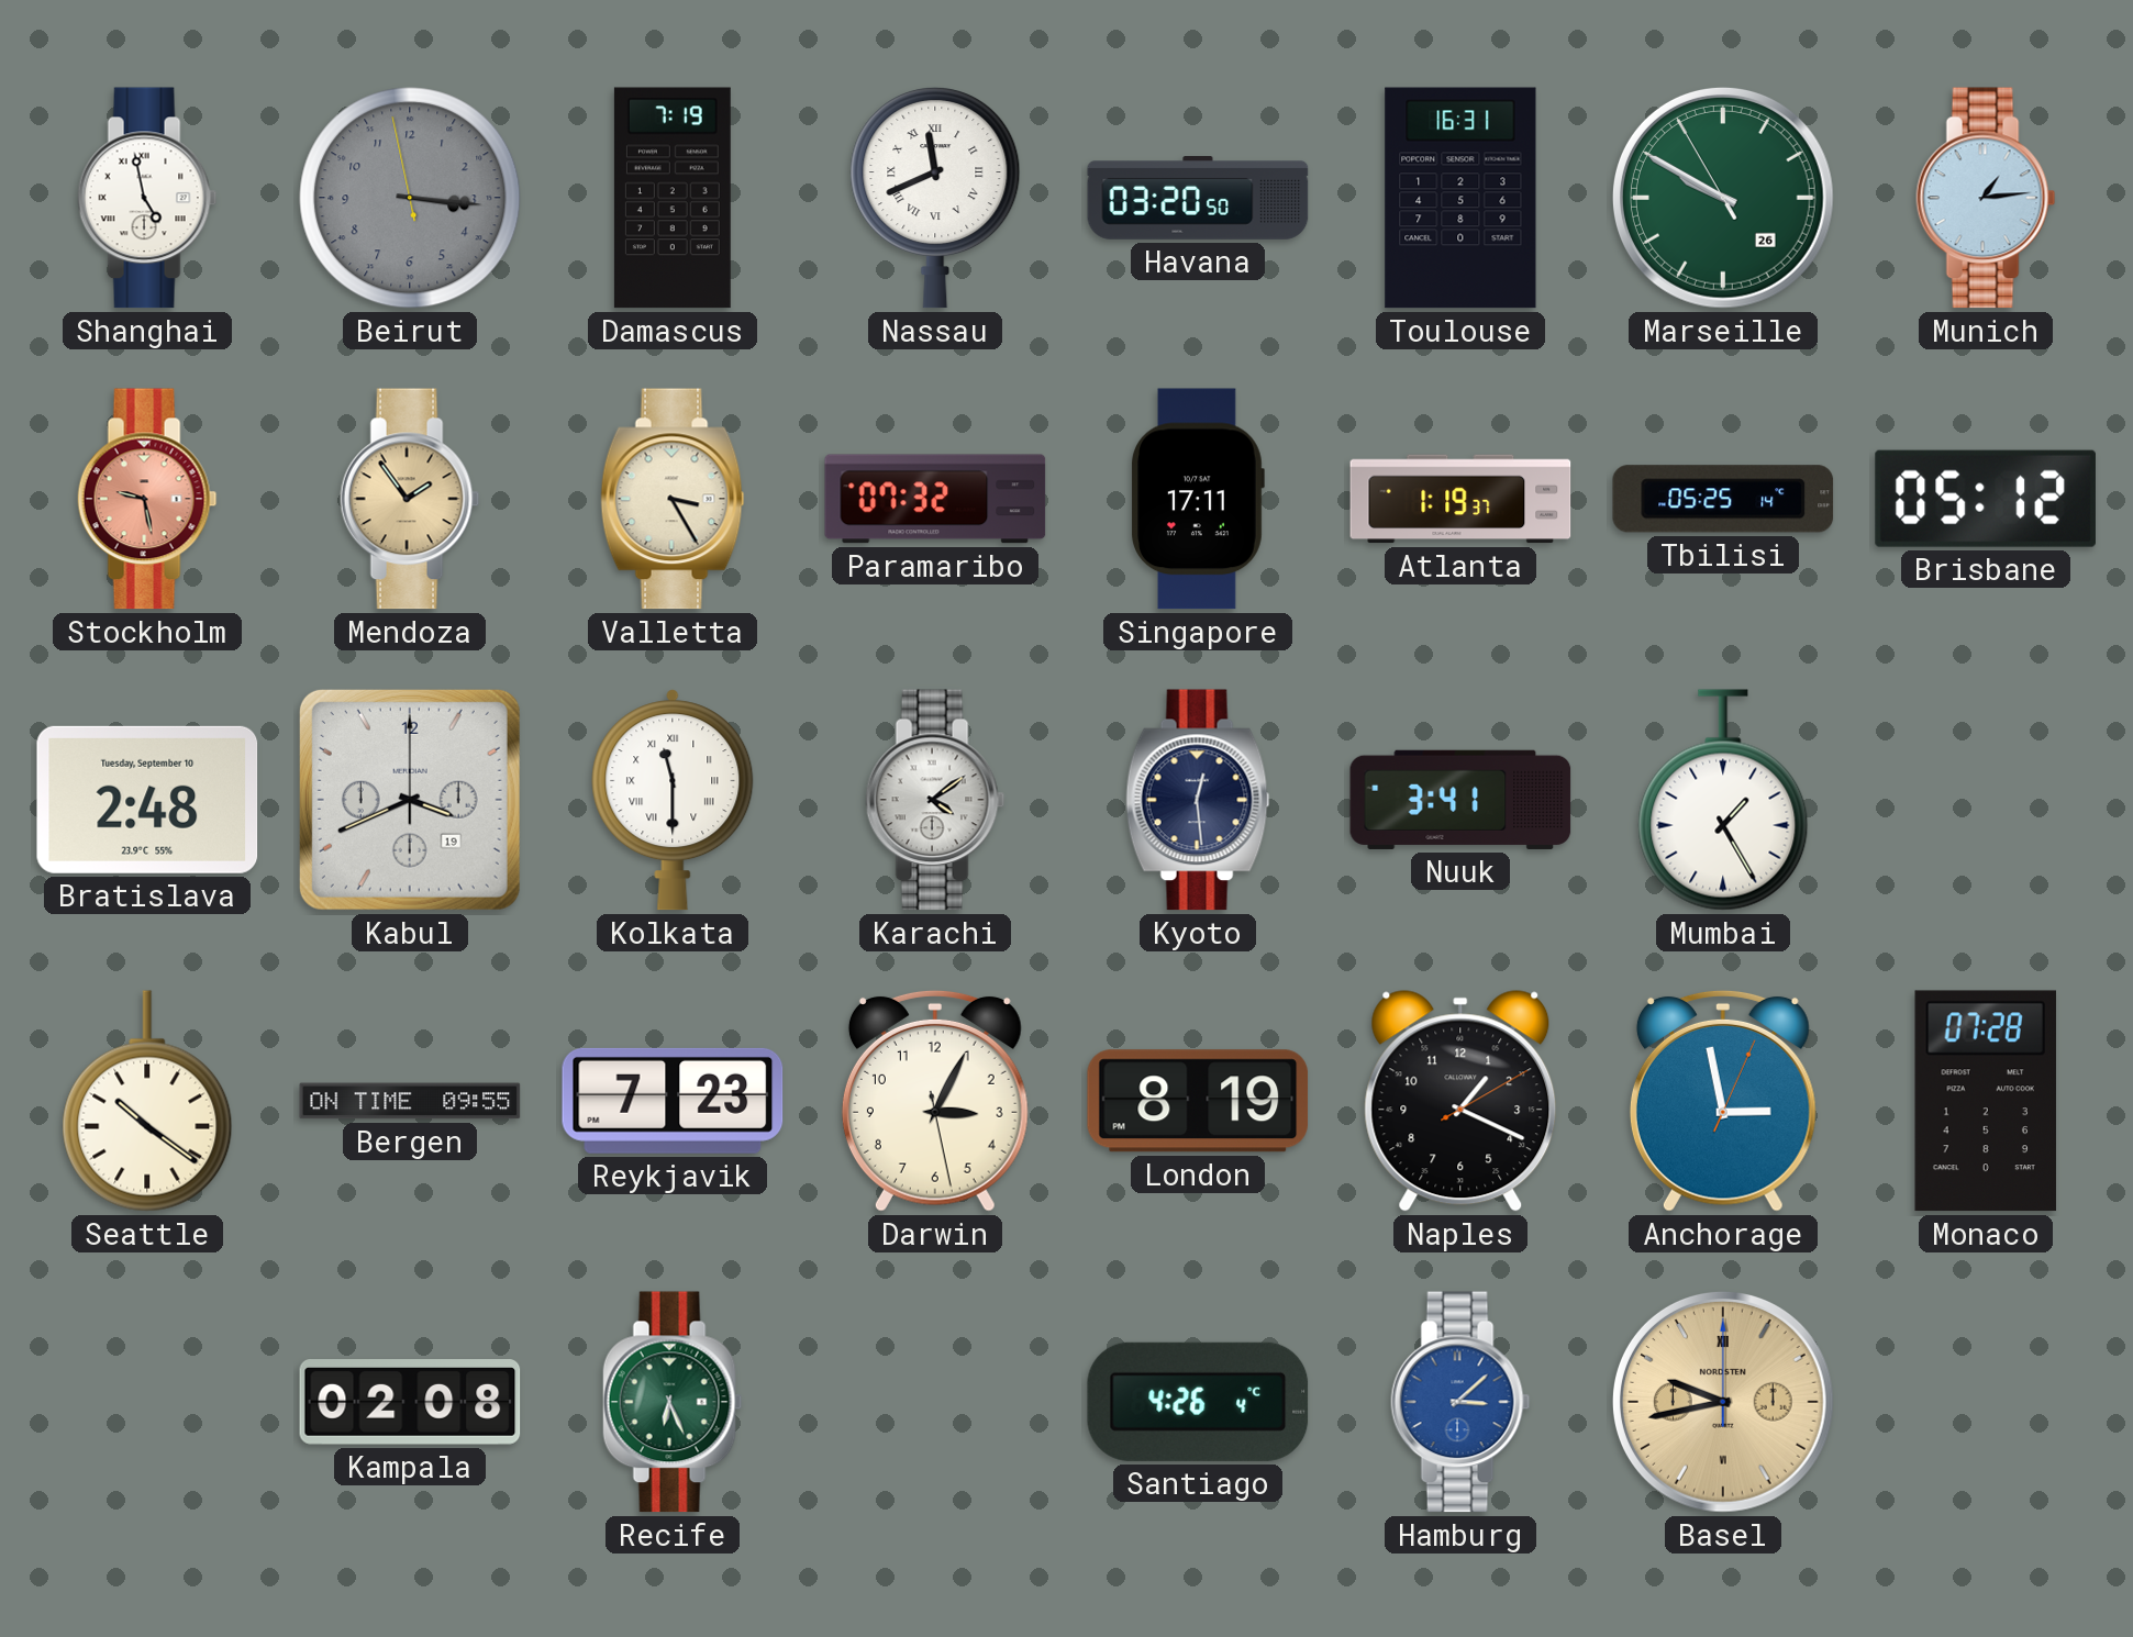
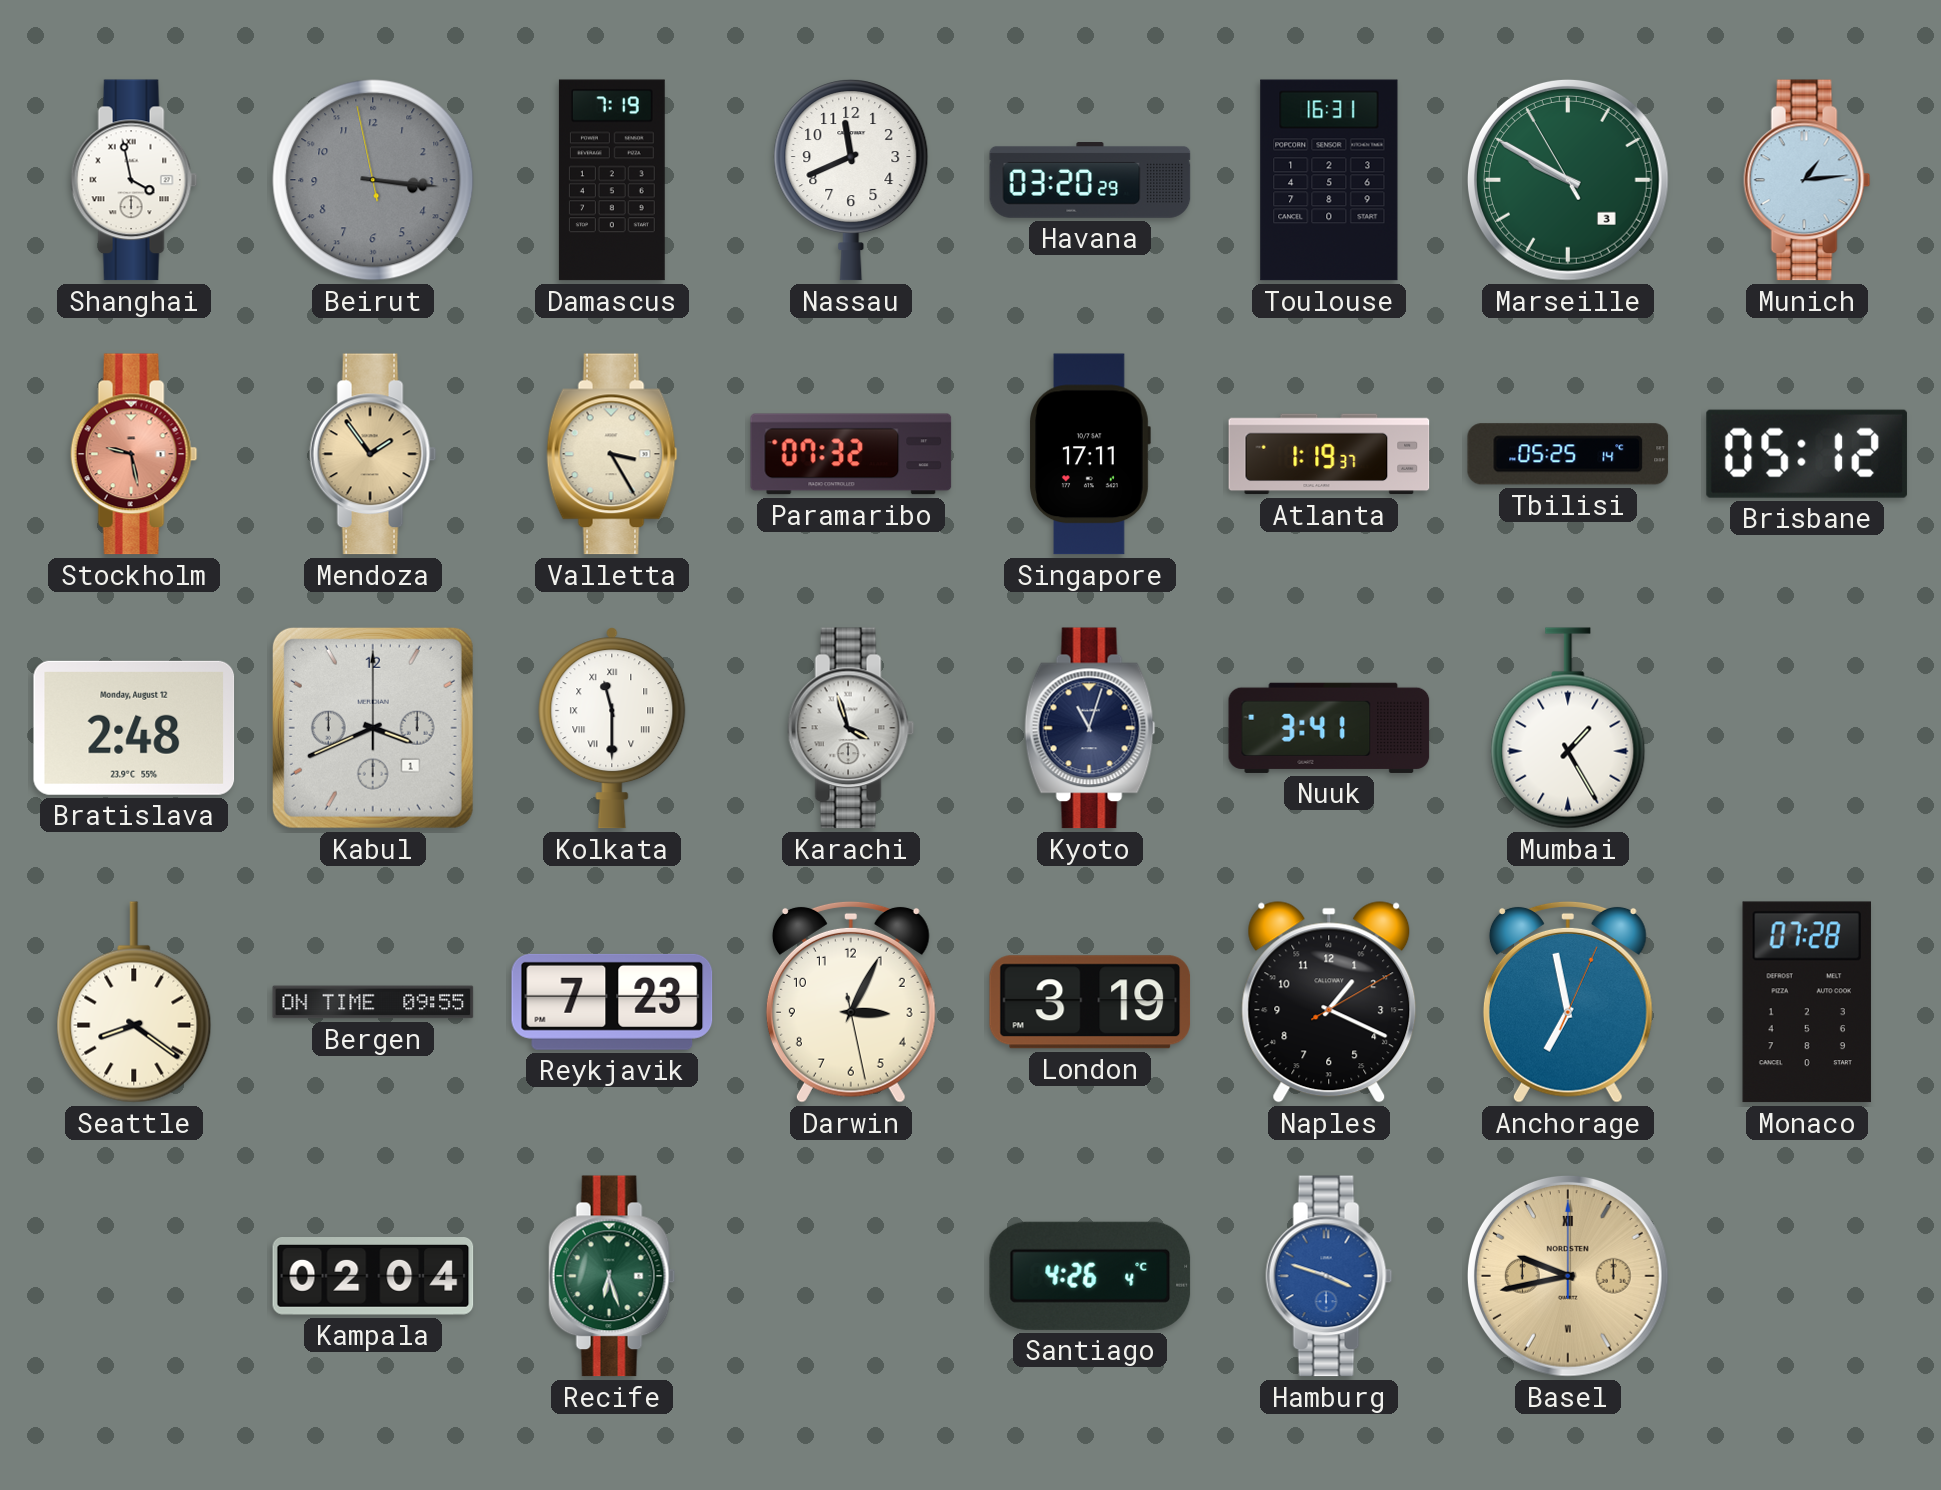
Shanghai: 4:58 -> 3:58
Nassau numerals: Roman -> Arabic
Havana: 03:20:50 -> 03:20:29
Marseille date: 26 -> 3
Bratislava date: Tuesday, September 10 -> Monday, August 12
Kabul date: 19 -> 1
Karachi: 4:09 -> 3:57
Kyoto: 12:29 -> 11:03
Seattle: 10:21 -> 8:21
London: 8:19 -> 3:19
Anchorage: 2:58 -> 6:58
Kampala: 02:08 -> 02:04
Recife: 6:26 -> 6:27
Hamburg: 3:08 -> 3:48
